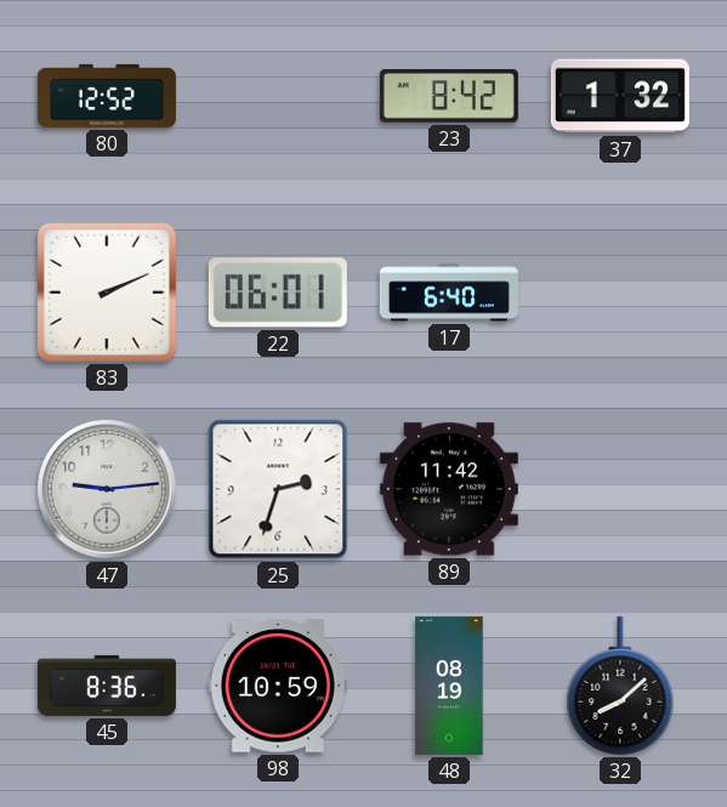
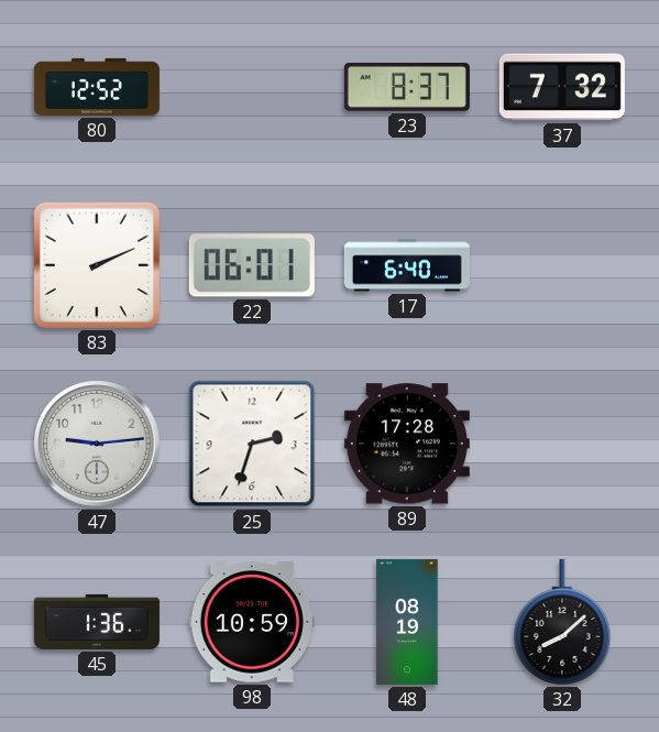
23: 8:42 -> 8:37
37: 1:32 -> 7:32
89: 11:42 -> 17:28
45: 8:36 -> 1:36
